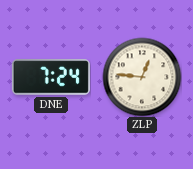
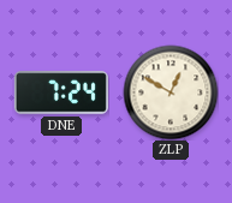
ZLP: 12:46 -> 12:50
